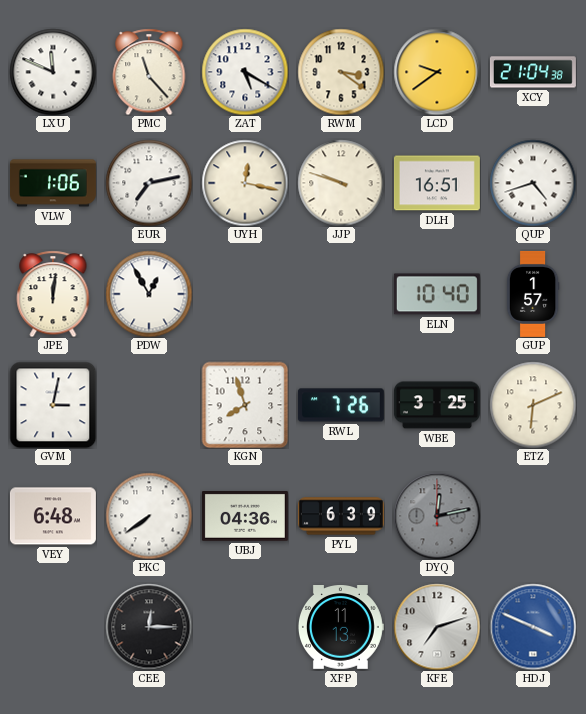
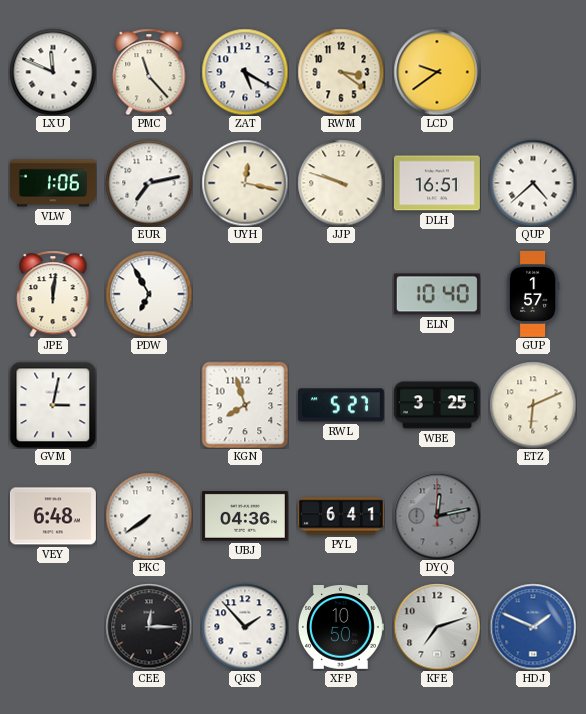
XCY: 21:04 -> none
QUP: 4:42 -> 4:38
PDW: 12:55 -> 6:55
RWL: 7:26 -> 5:27
PYL: 6:39 -> 6:41
QKS: none -> 1:53
XFP: 11:13 -> 10:50
HDJ: 3:49 -> 1:49
